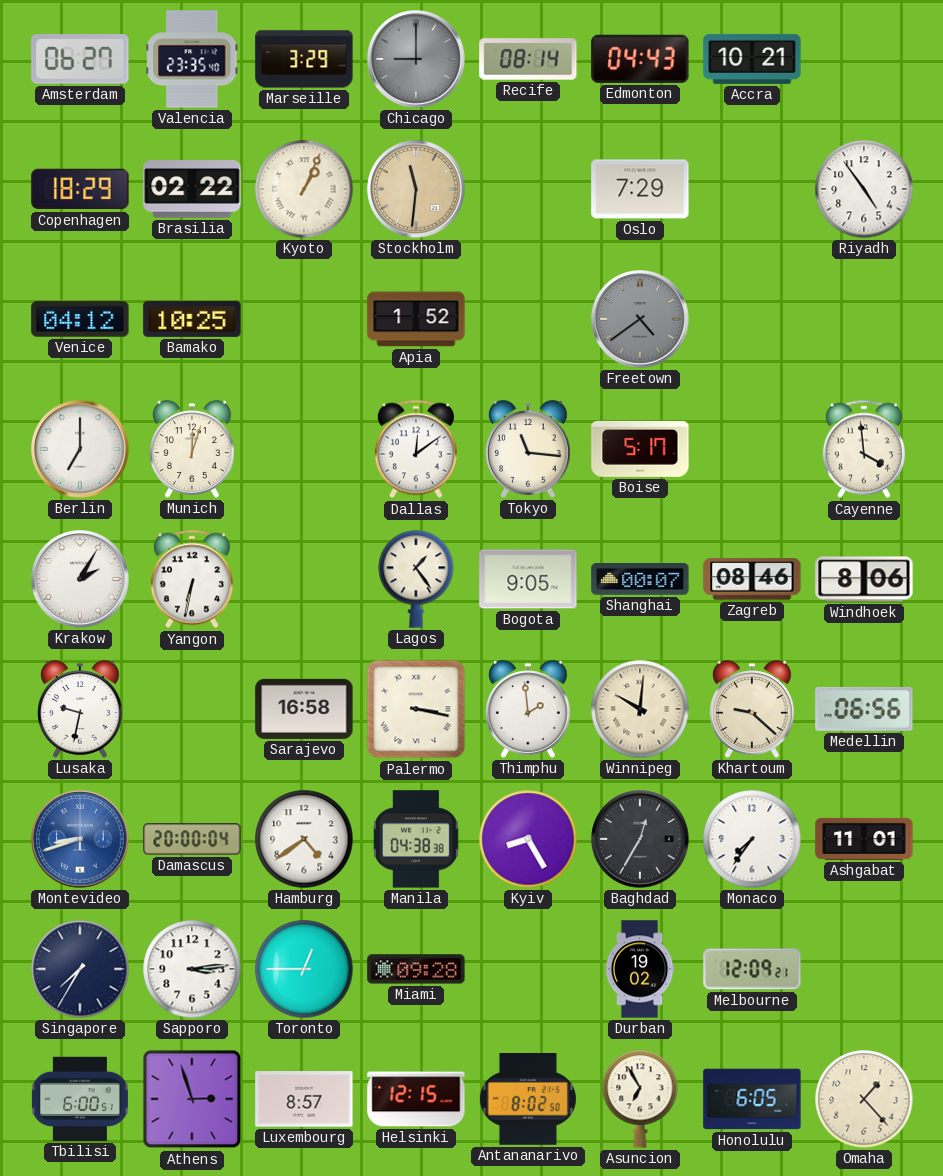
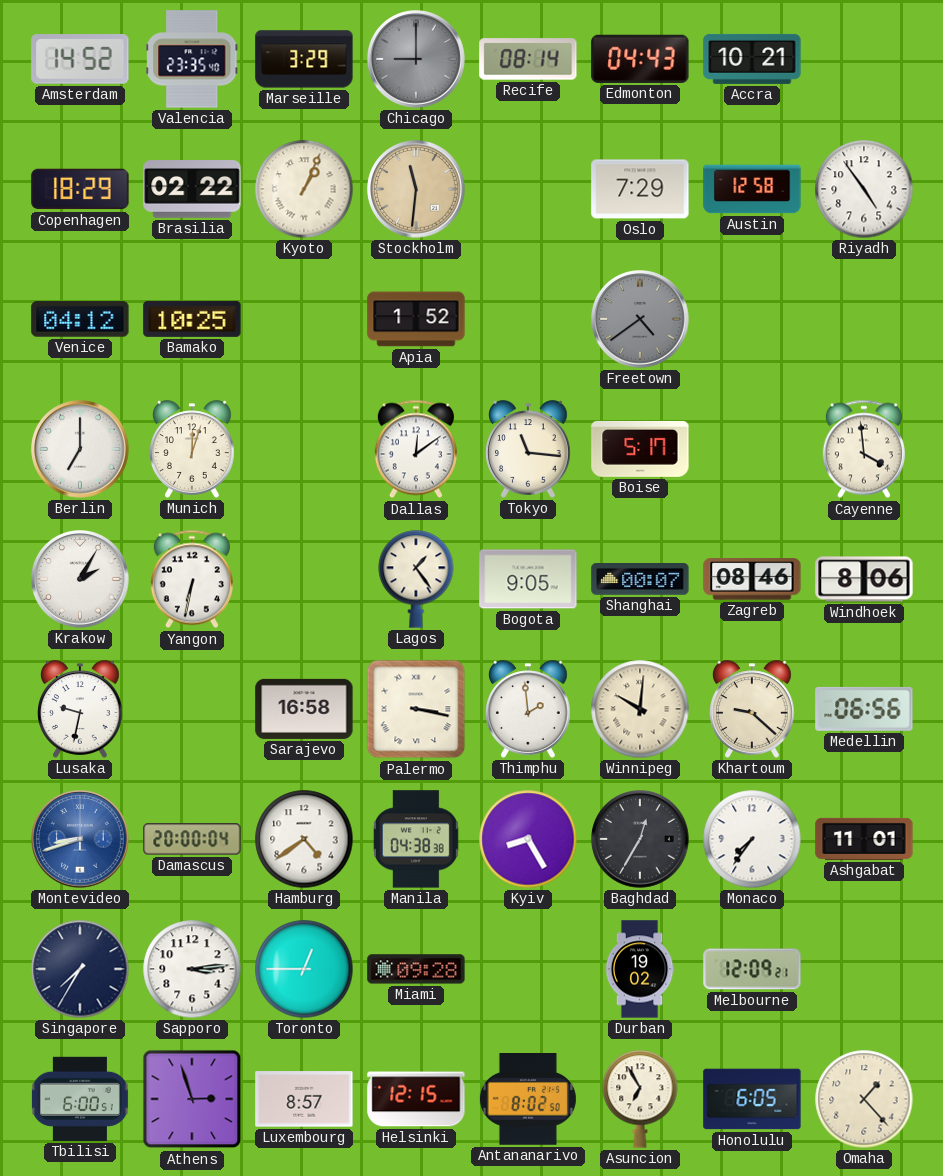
Amsterdam: 06:27 -> 14:52
Austin: none -> 12:58
